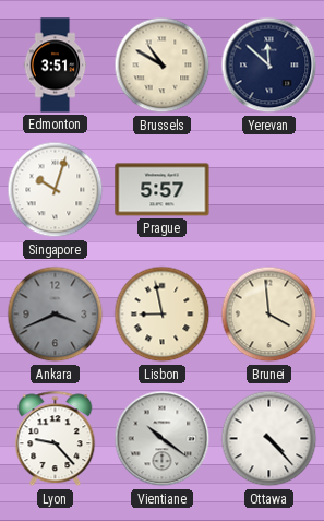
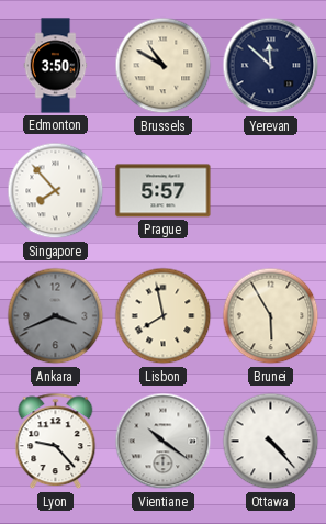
Edmonton: 3:51 -> 3:50
Singapore: 10:03 -> 7:53
Lisbon: 8:58 -> 7:58
Brunei: 3:59 -> 5:55
